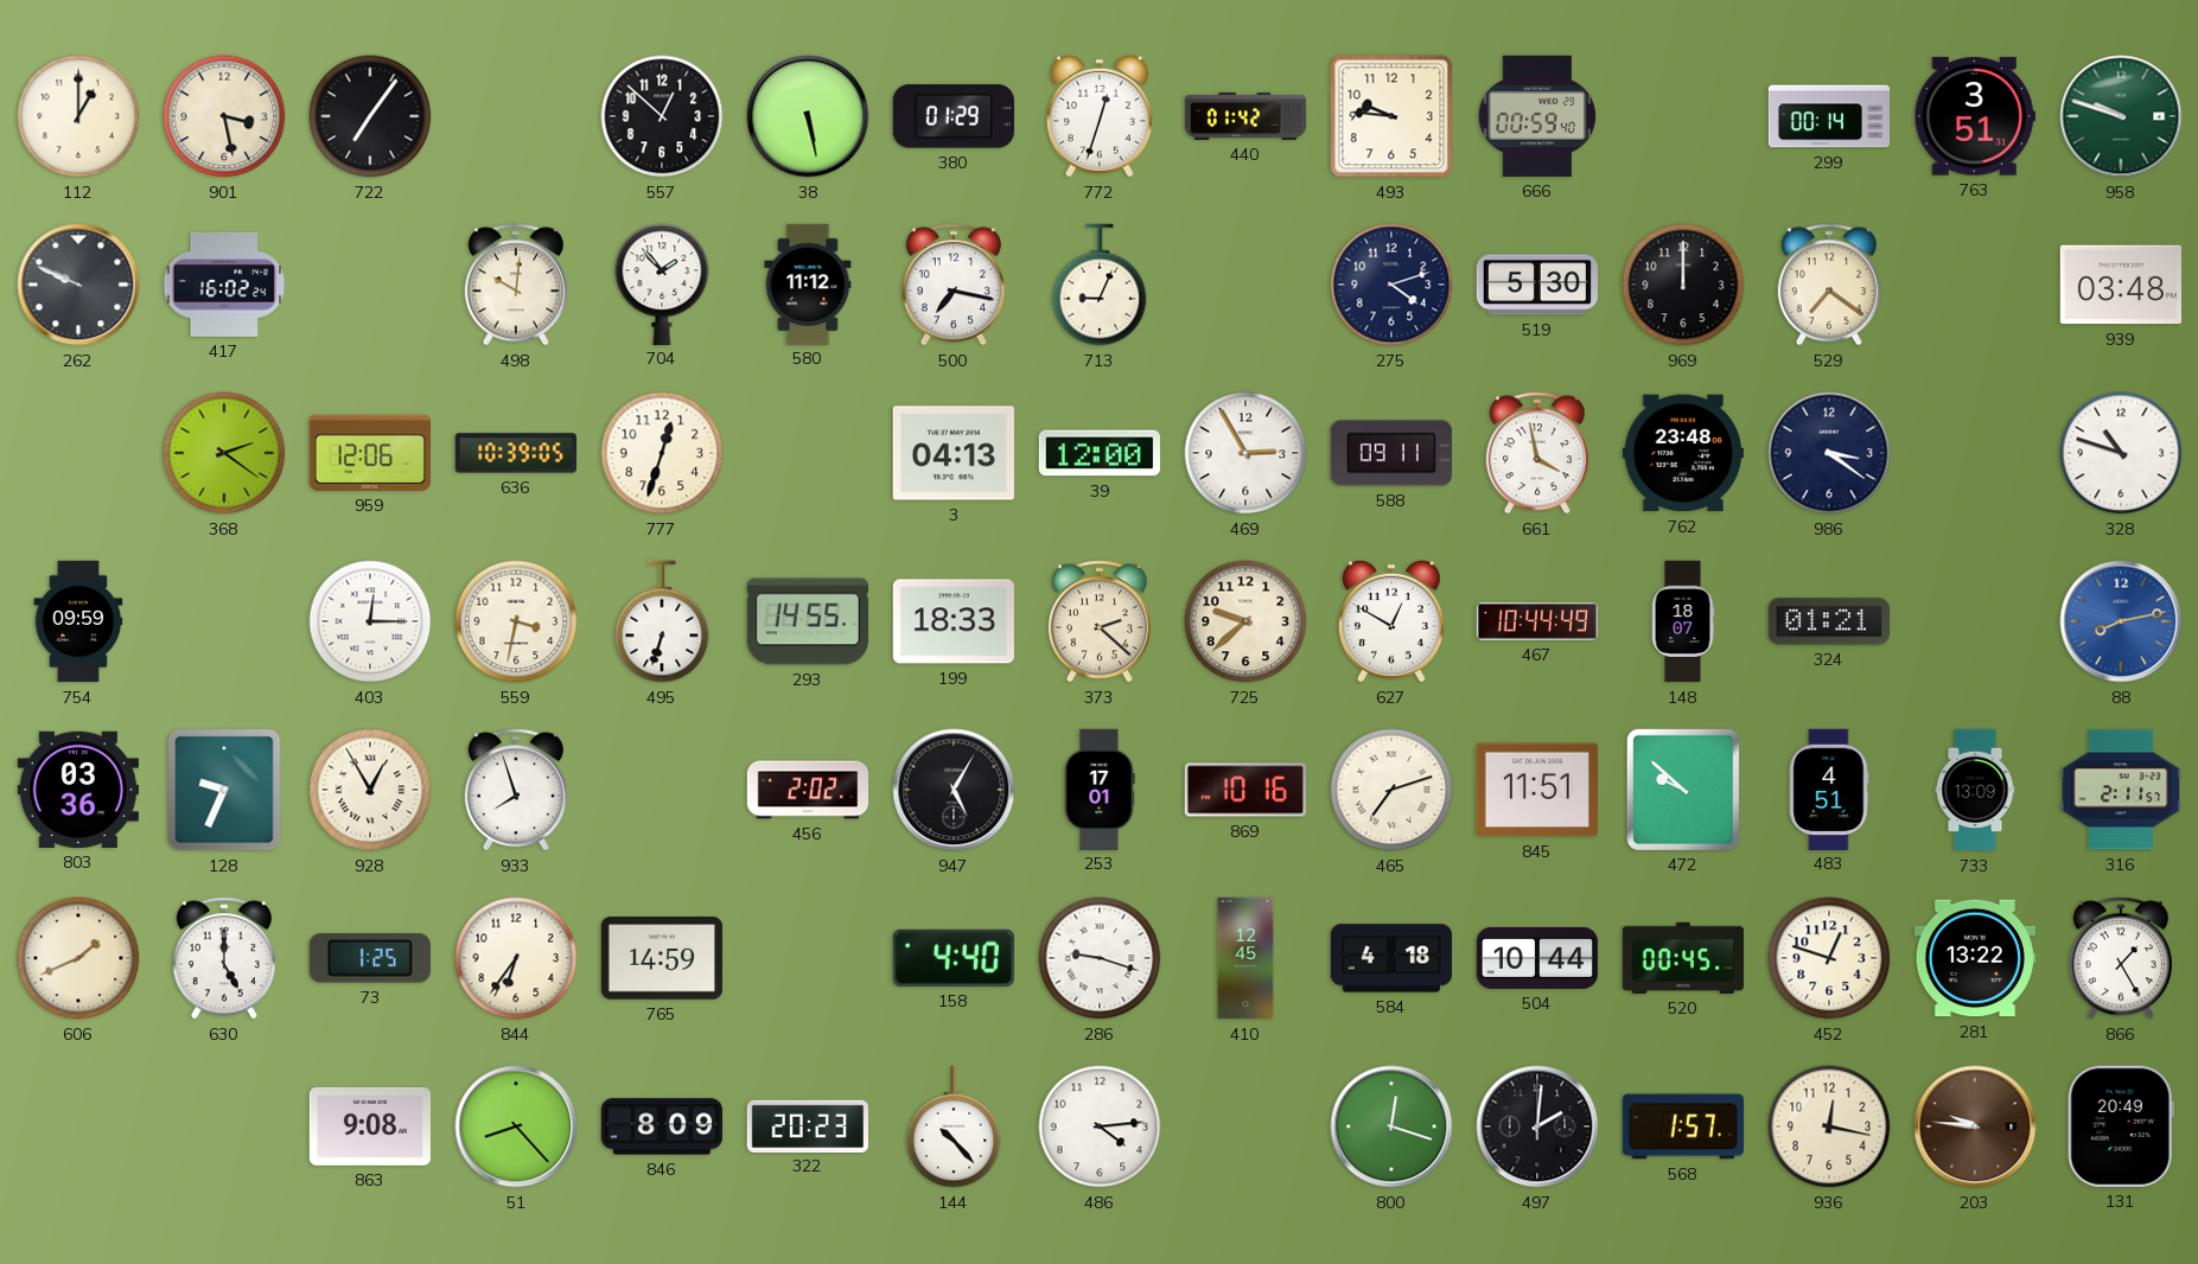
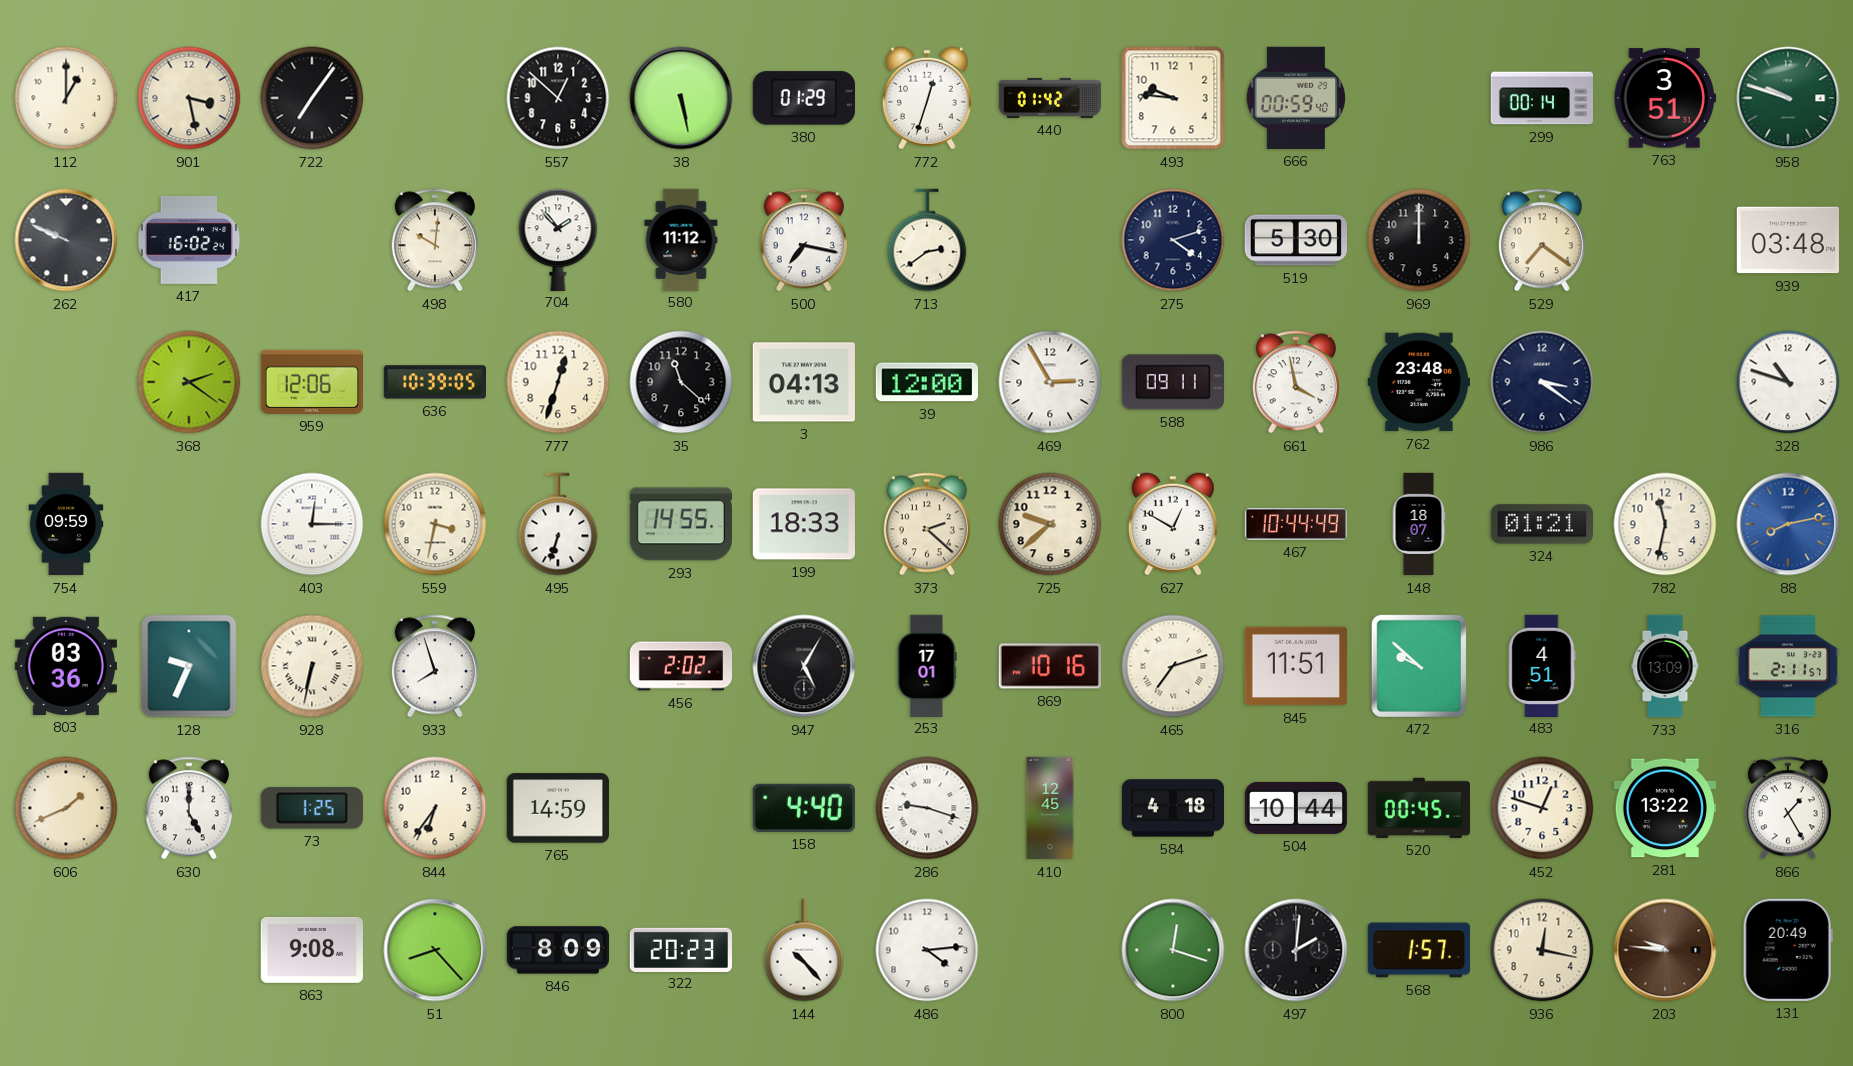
713: 9:04 -> 2:39
35: none -> 11:22
782: none -> 11:32
928: 12:55 -> 6:32
